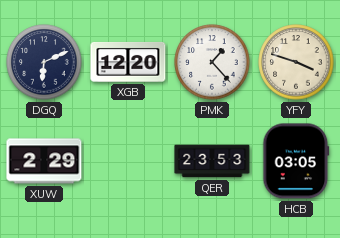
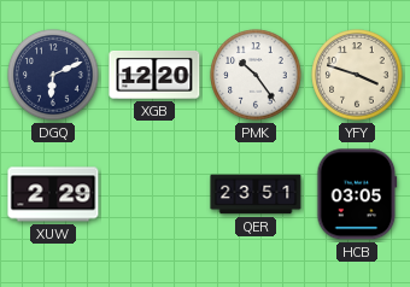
PMK: 1:23 -> 10:24
QER: 23:53 -> 23:51
